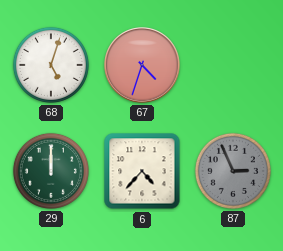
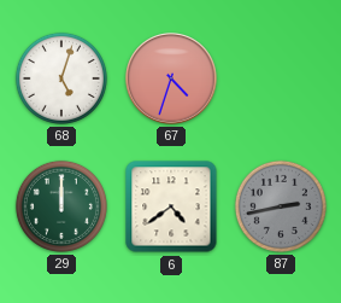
6: 4:37 -> 4:39
87: 2:56 -> 2:43
